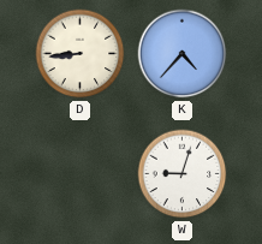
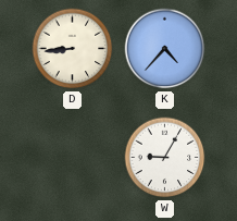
W: 9:03 -> 9:05
